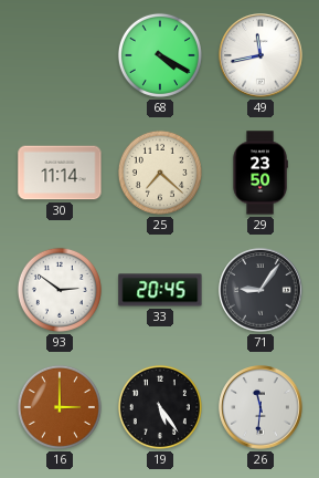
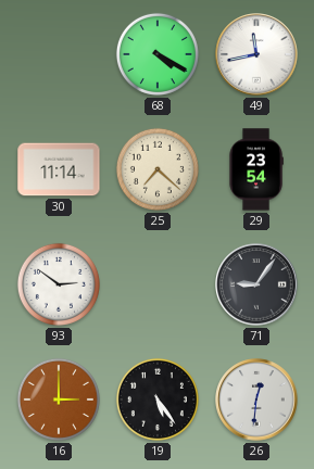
29: 23:50 -> 23:54
33: 20:45 -> none
26: 11:31 -> 12:31
